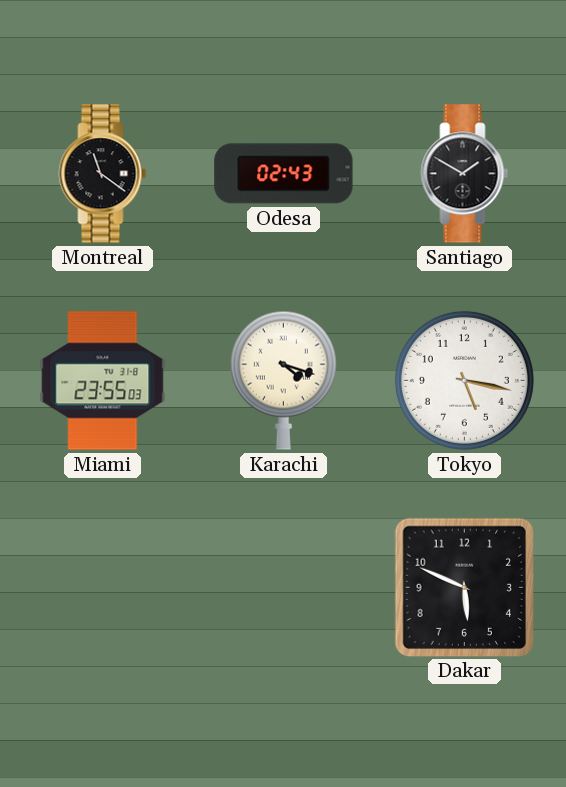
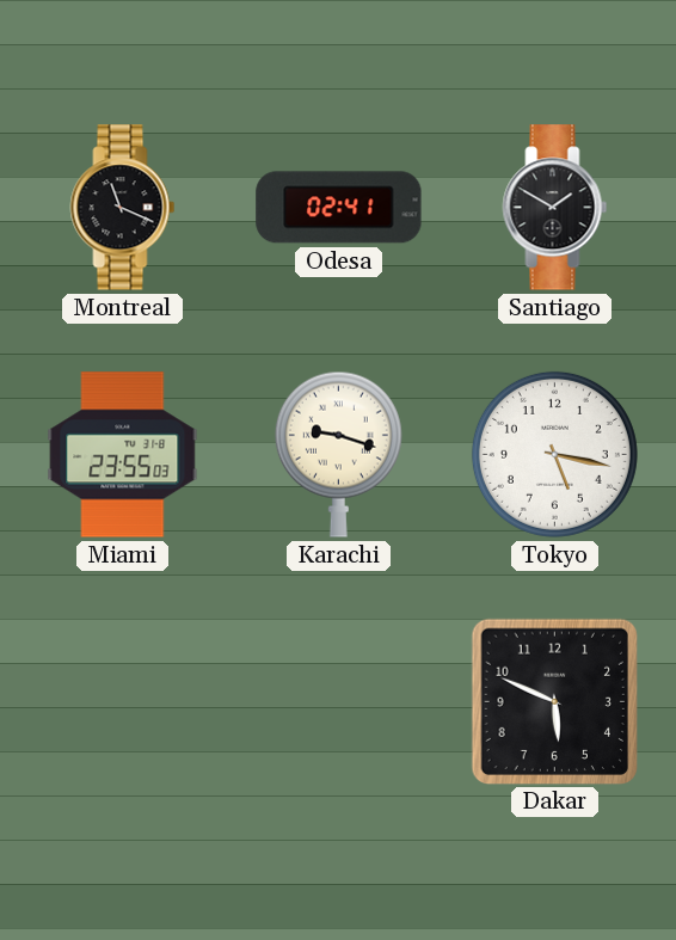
Montreal: 11:21 -> 11:19
Odesa: 02:43 -> 02:41
Karachi: 4:18 -> 9:18
